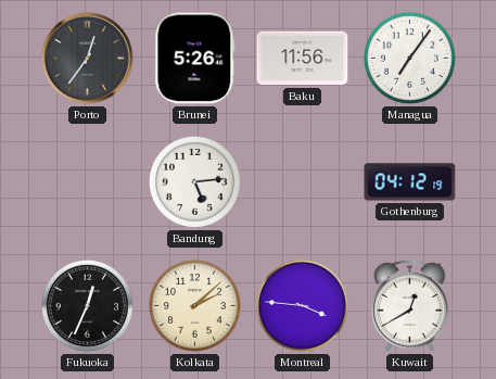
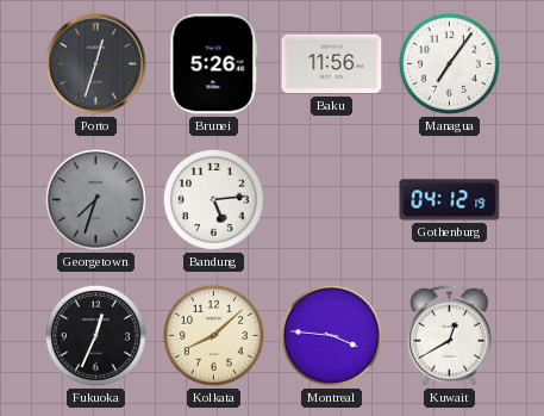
Porto: 12:36 -> 12:33
Georgetown: none -> 7:33
Kolkata: 2:08 -> 8:08
